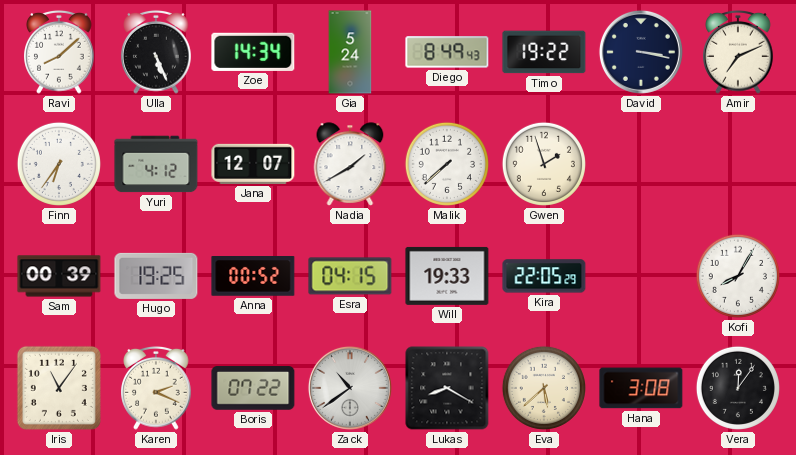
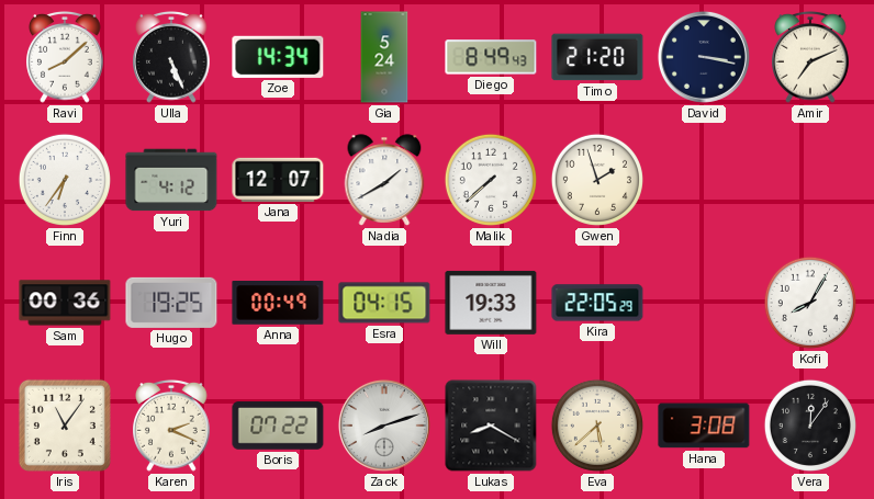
Timo: 19:22 -> 21:20
Sam: 00:39 -> 00:36
Anna: 00:52 -> 00:49
Zack: 10:39 -> 8:12
